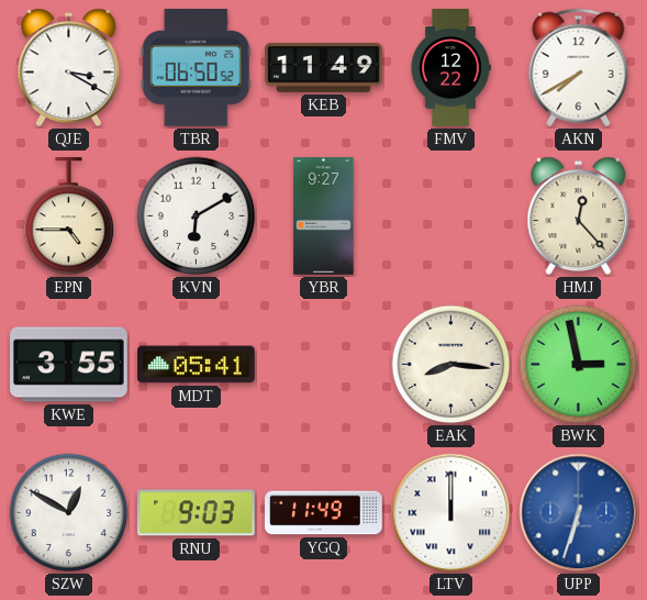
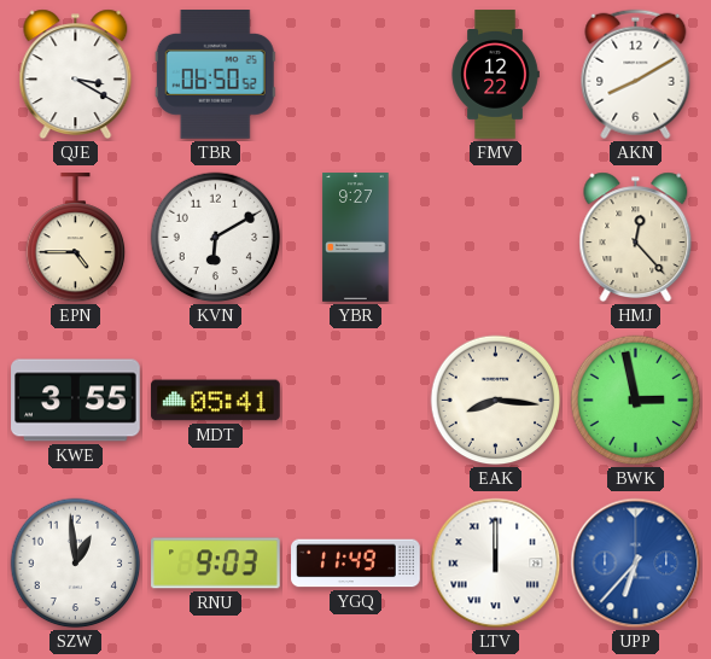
KEB: 11:49 -> none
AKN: 7:40 -> 8:10
SZW: 12:50 -> 12:59
UPP: 6:33 -> 6:37
